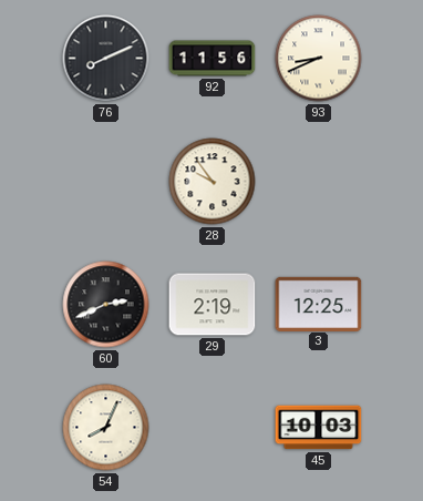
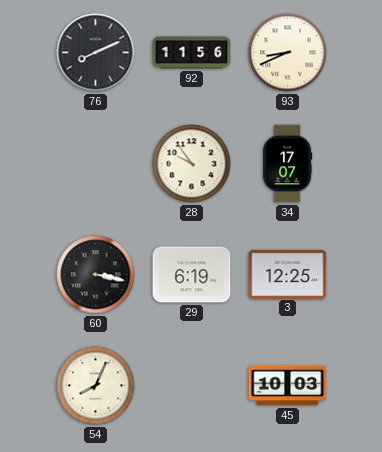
34: none -> 17:07
60: 2:41 -> 3:17
29: 2:19 -> 6:19
